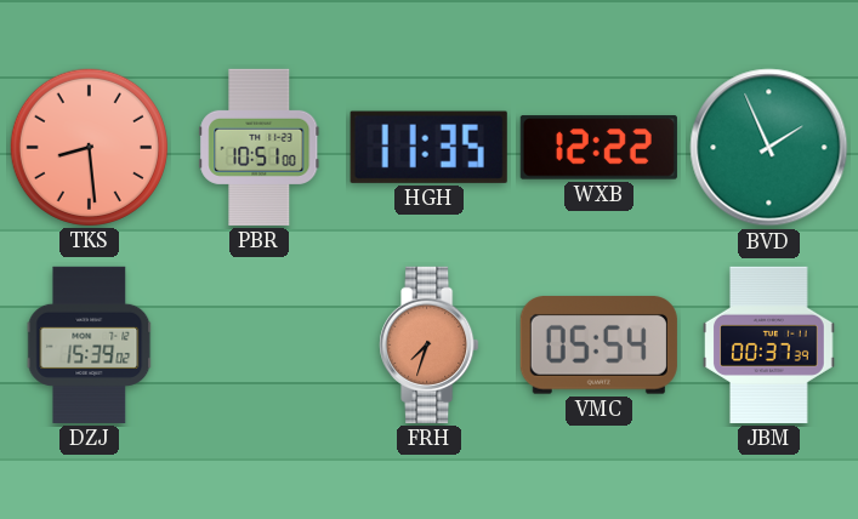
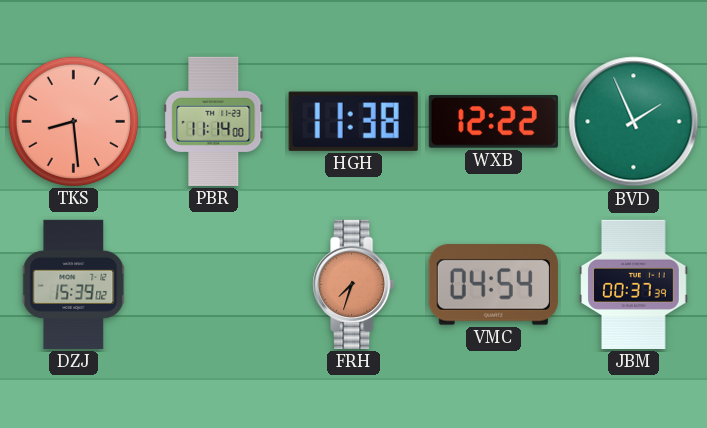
PBR: 10:51 -> 11:14
HGH: 11:35 -> 11:38
VMC: 05:54 -> 04:54
